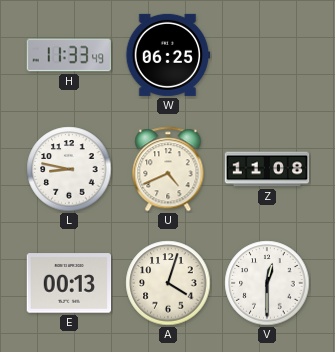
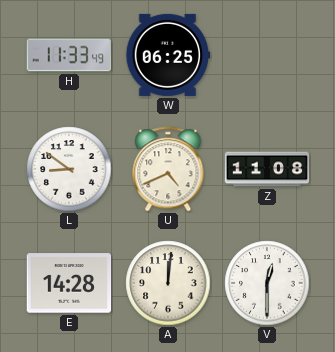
L: 8:47 -> 8:51
E: 00:13 -> 14:28
A: 4:03 -> 12:01
